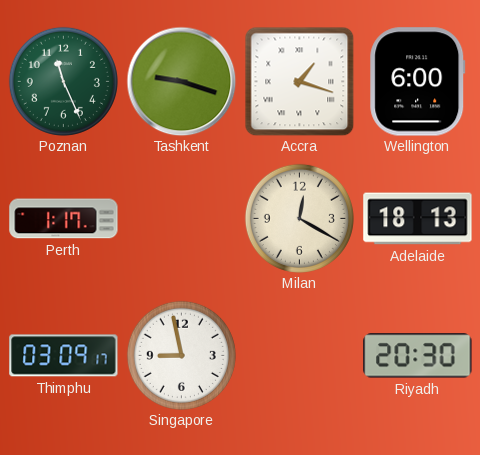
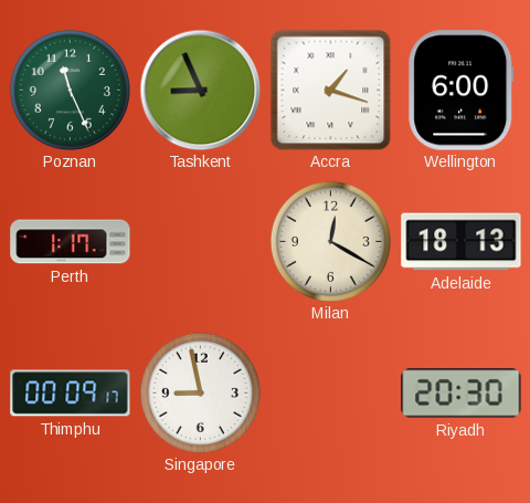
Tashkent: 9:18 -> 8:56
Thimphu: 03:09 -> 00:09
